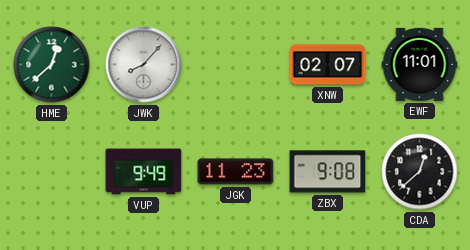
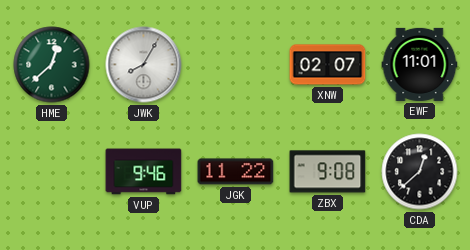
JWK: 8:07 -> 8:05
VUP: 9:49 -> 9:46
JGK: 11:23 -> 11:22
